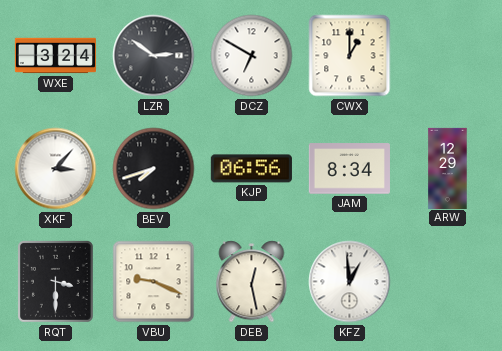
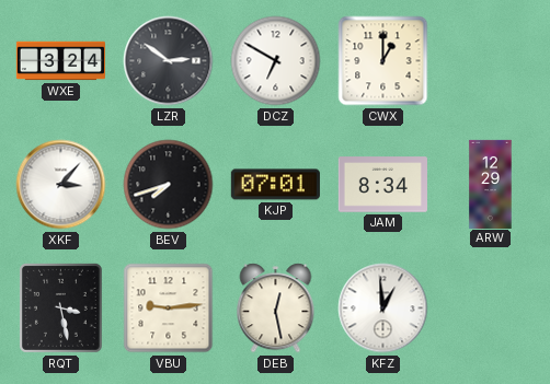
KJP: 06:56 -> 07:01
RQT: 3:30 -> 3:28
VBU: 9:19 -> 9:14
